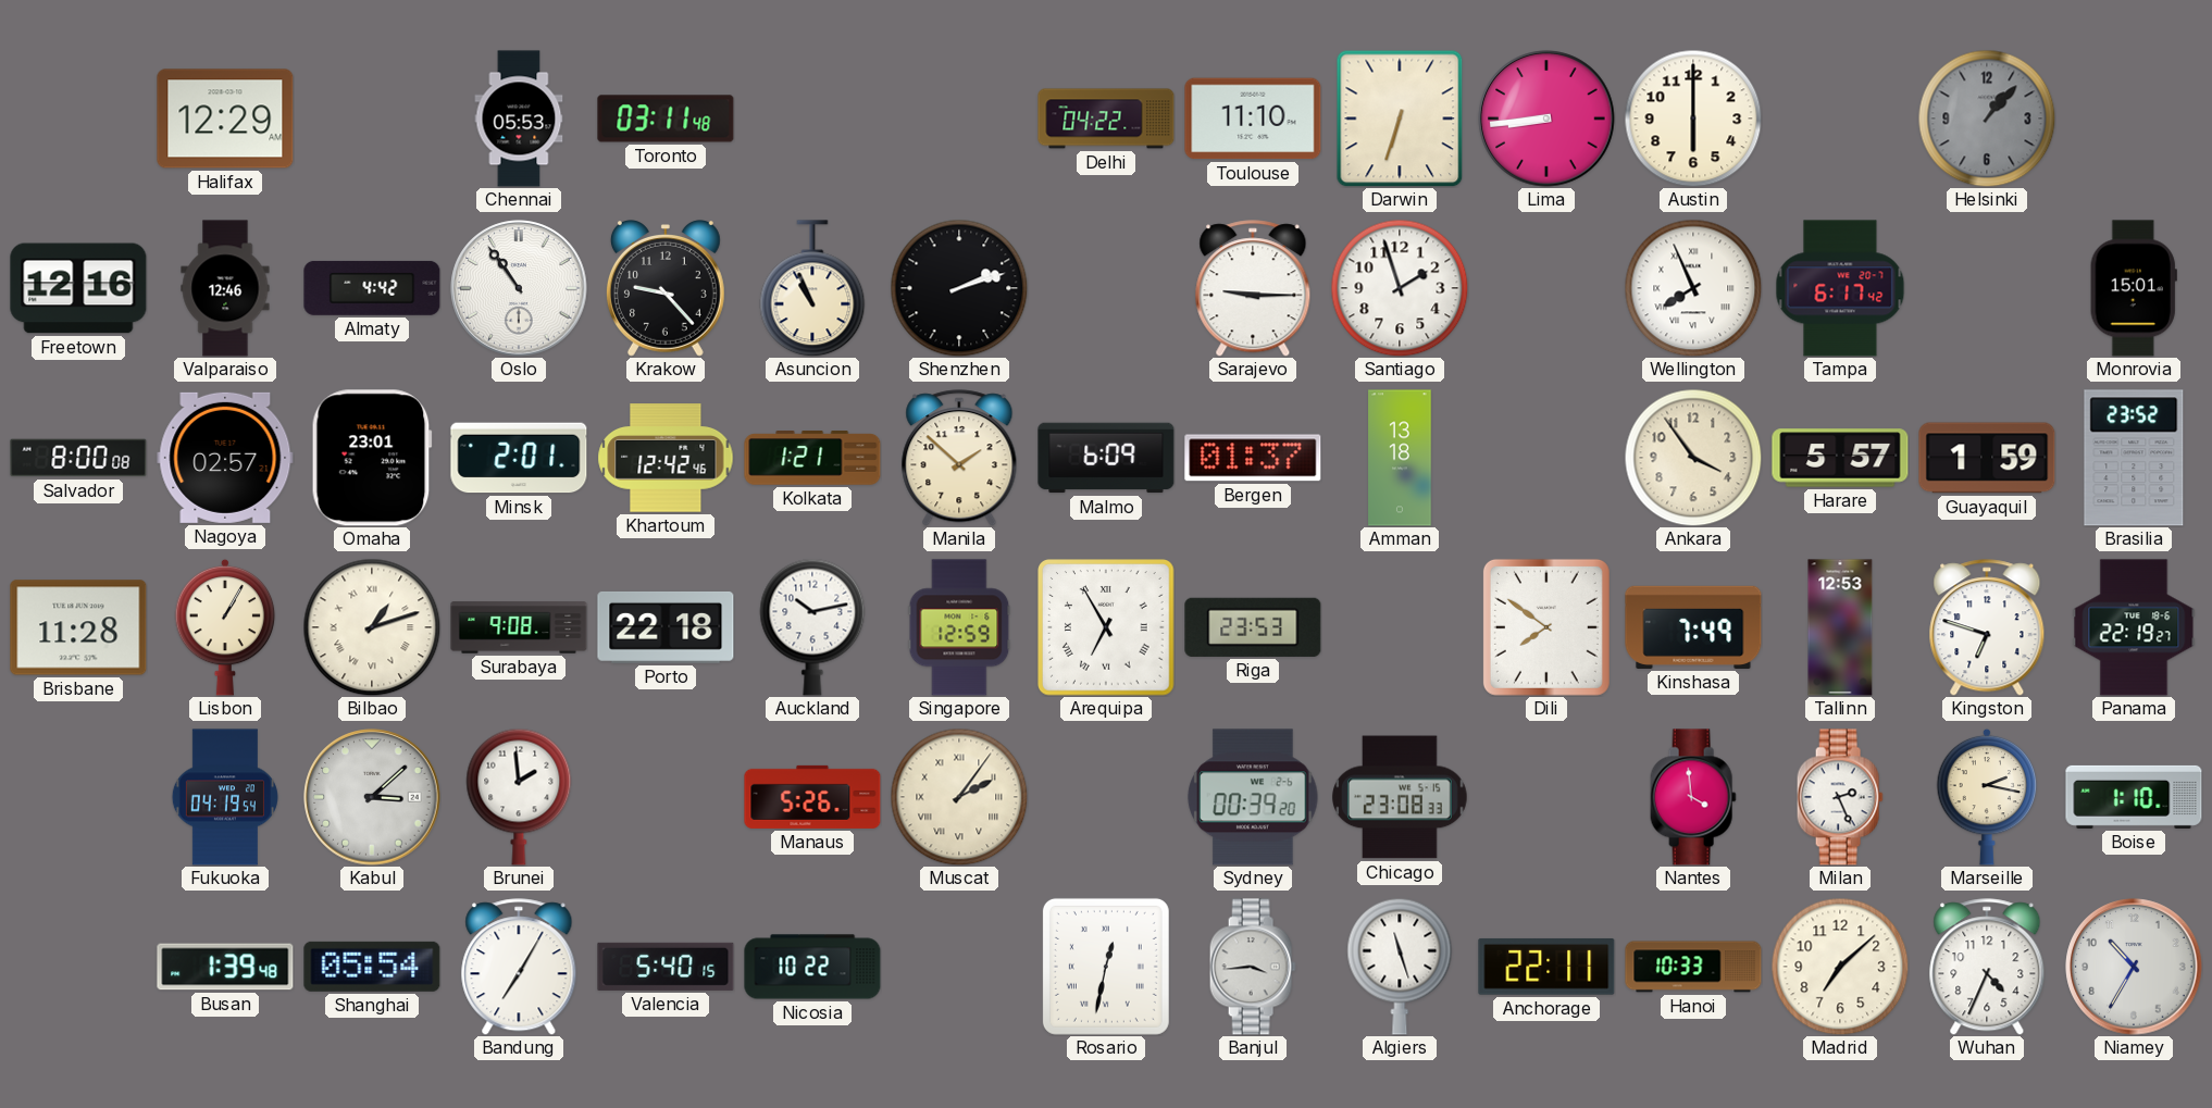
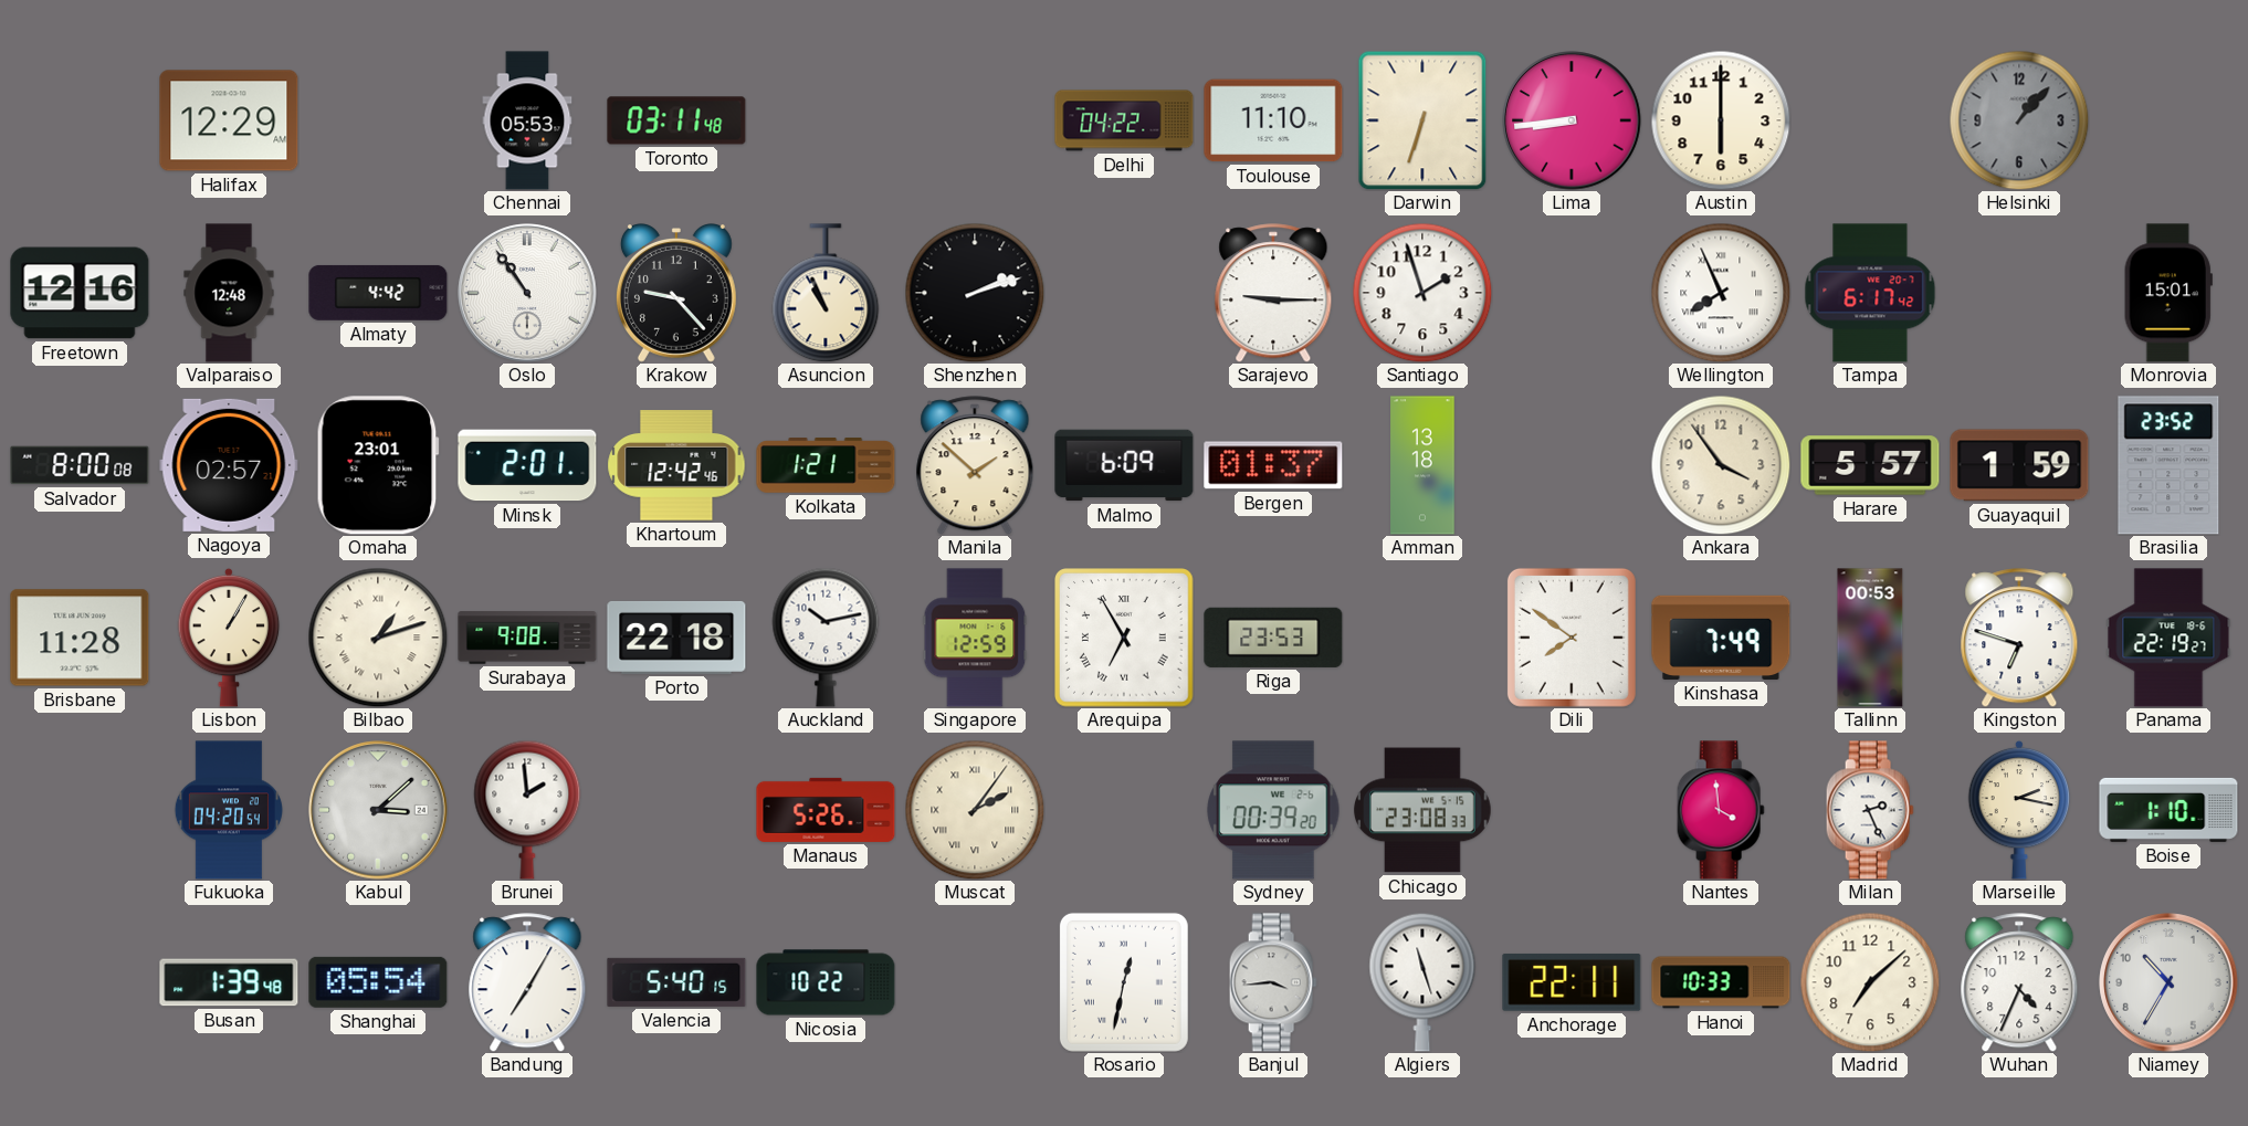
Valparaiso: 12:46 -> 12:48
Tallinn: 12:53 -> 00:53
Fukuoka: 04:19 -> 04:20
